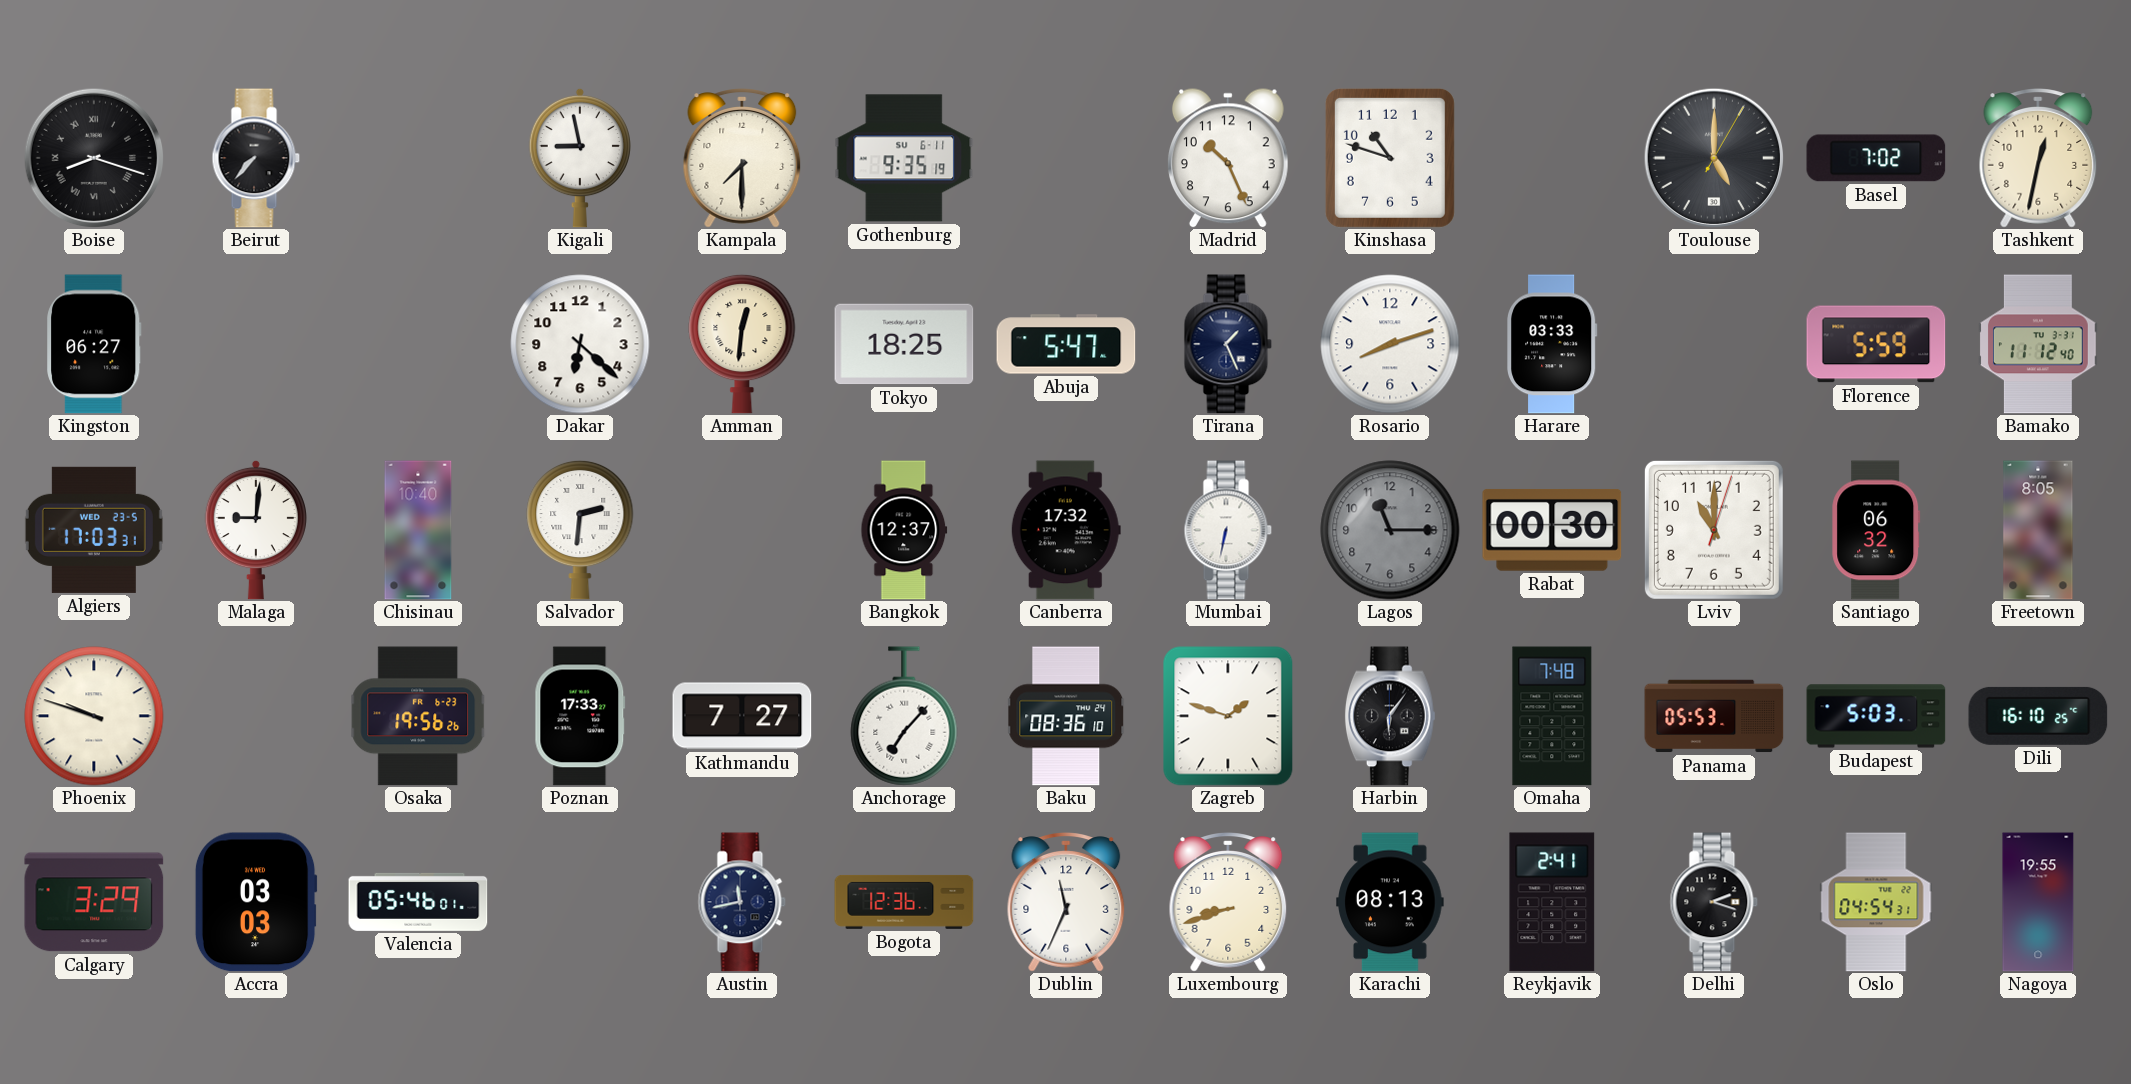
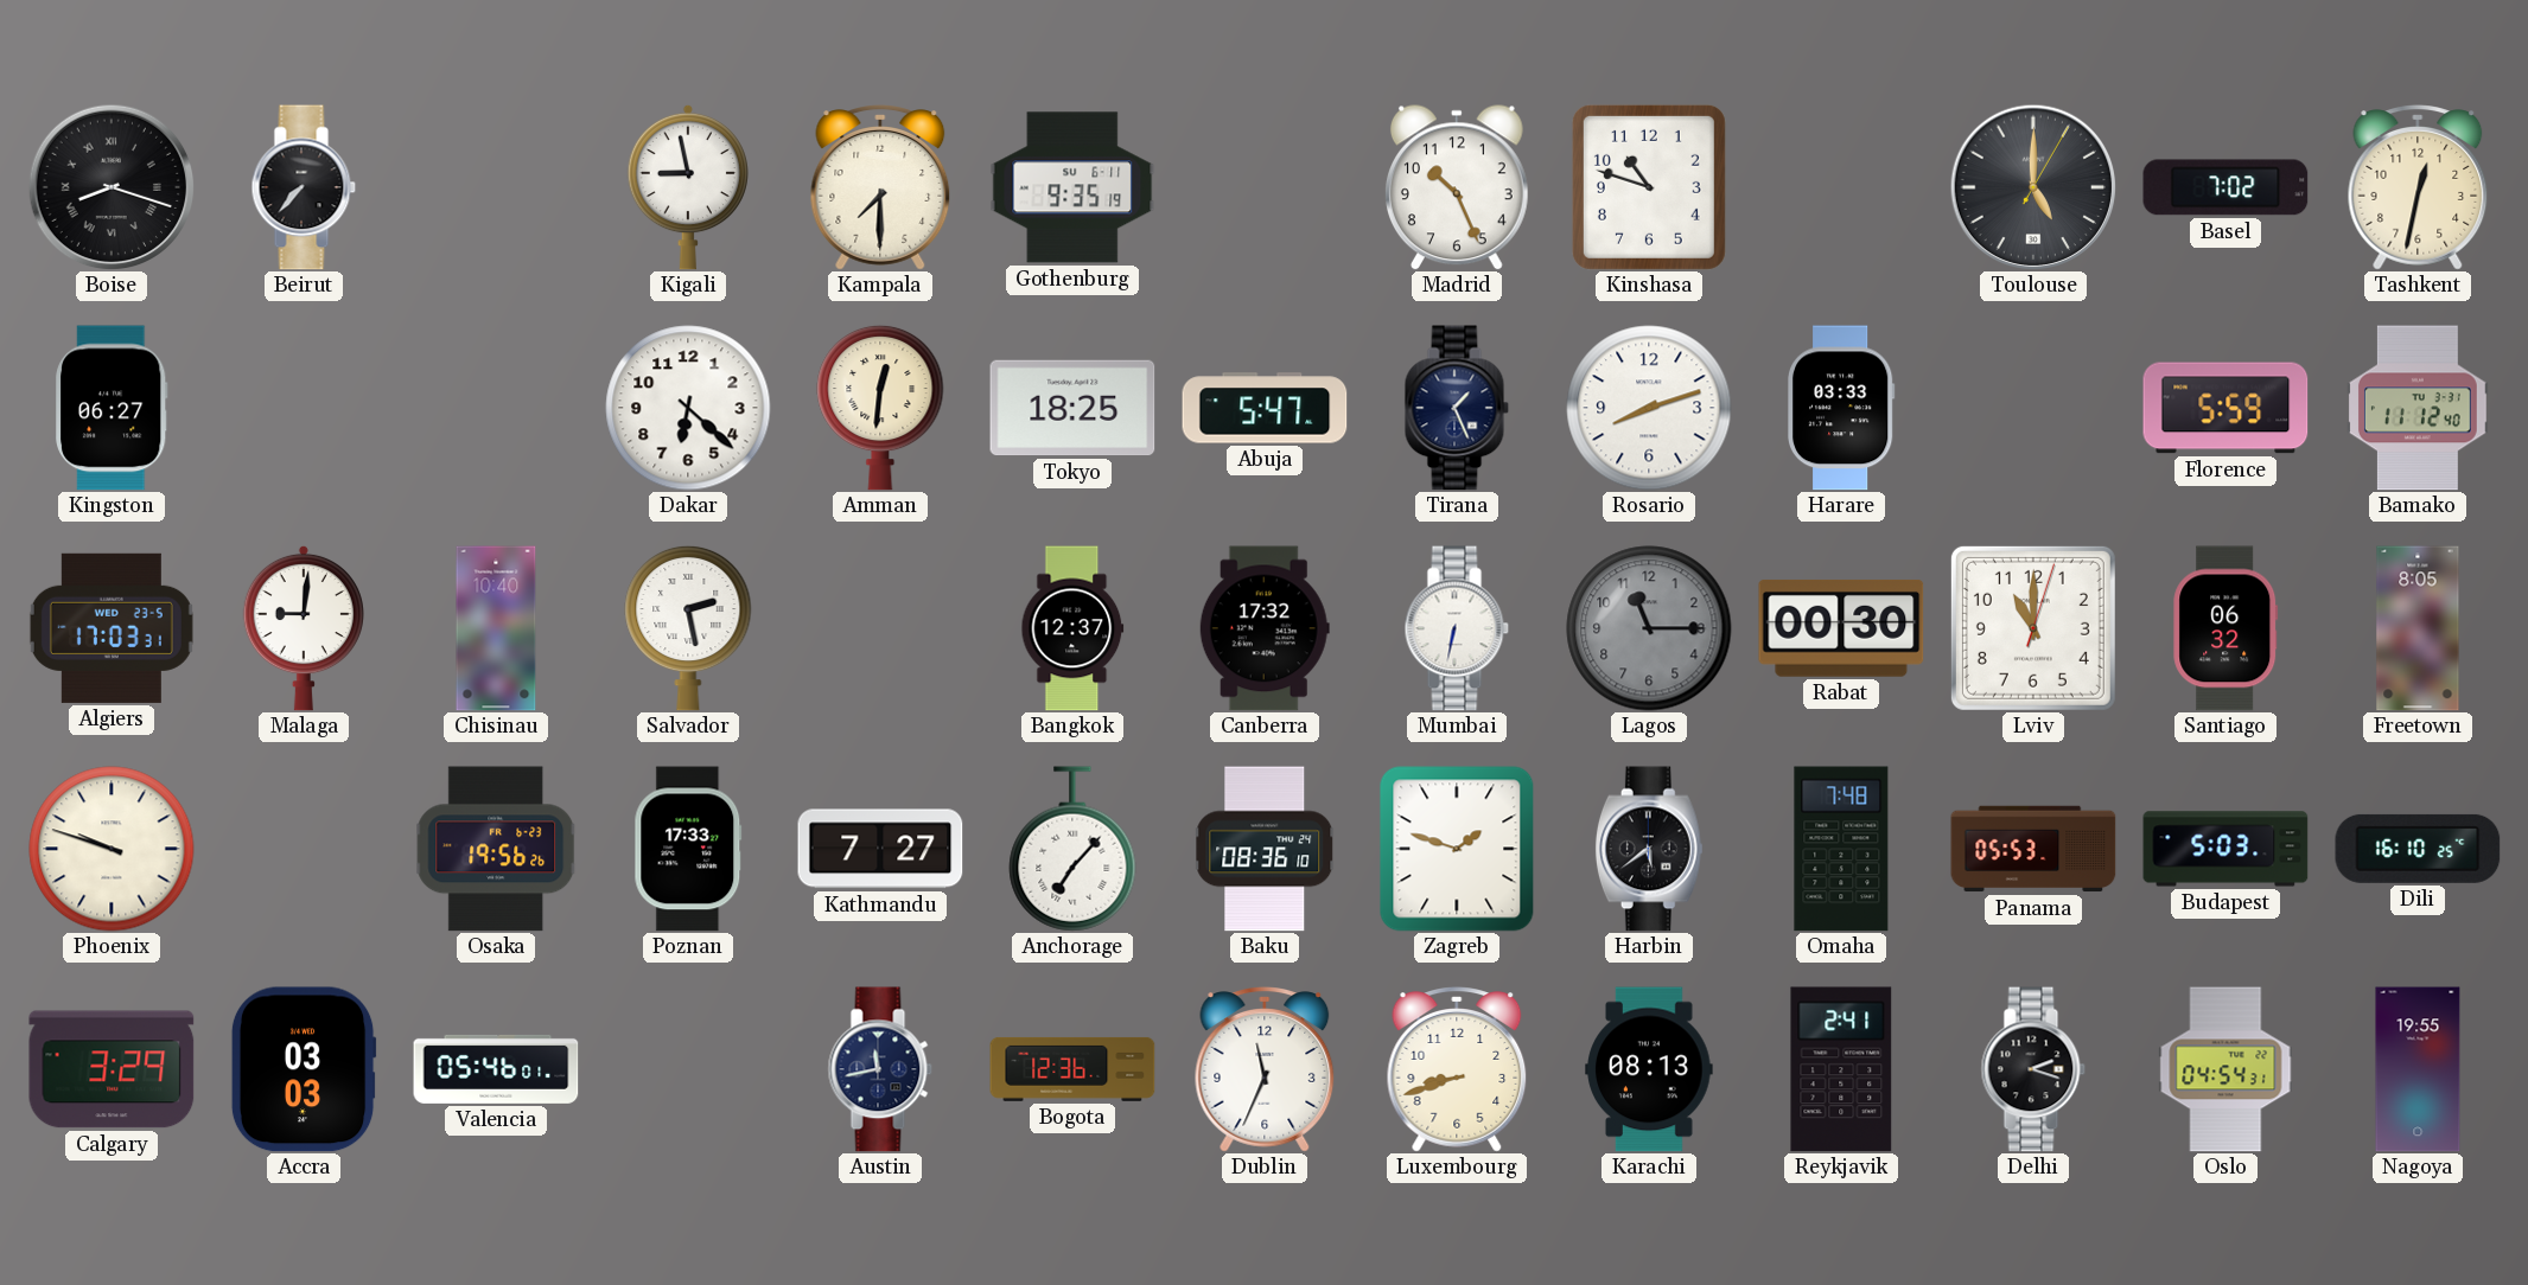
Salvador: 2:31 -> 2:28
Harbin: 6:06 -> 5:39
